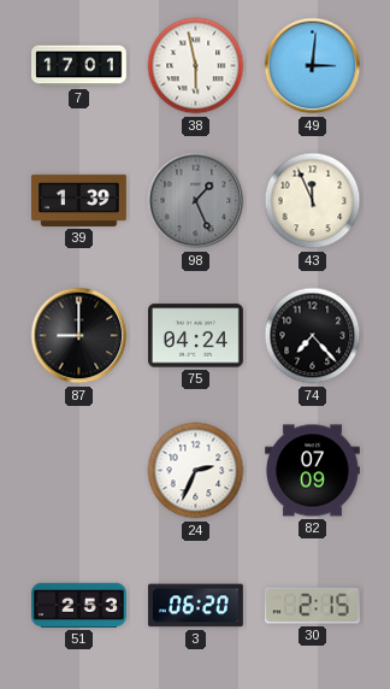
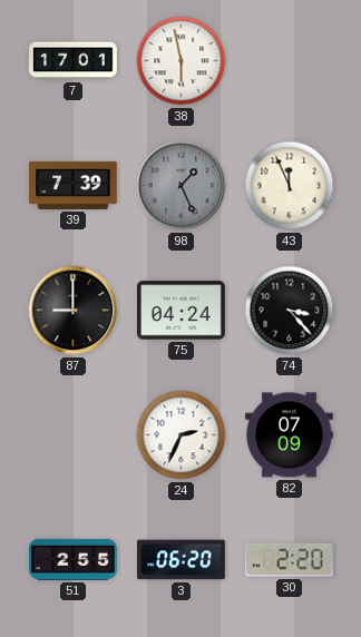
49: 3:01 -> none
39: 1:39 -> 7:39
74: 7:23 -> 3:23
51: 2:53 -> 2:55
30: 2:15 -> 2:20
